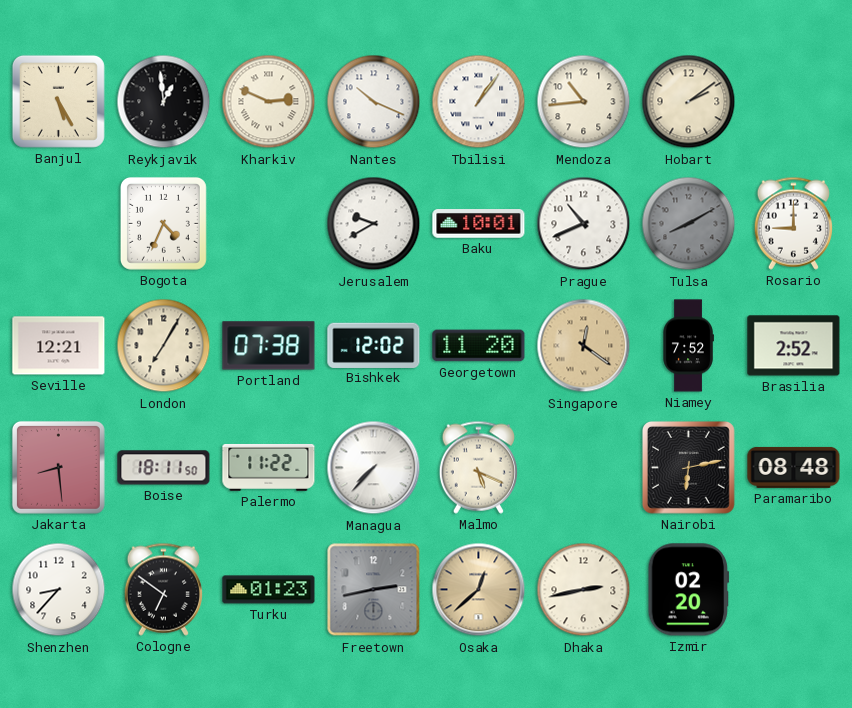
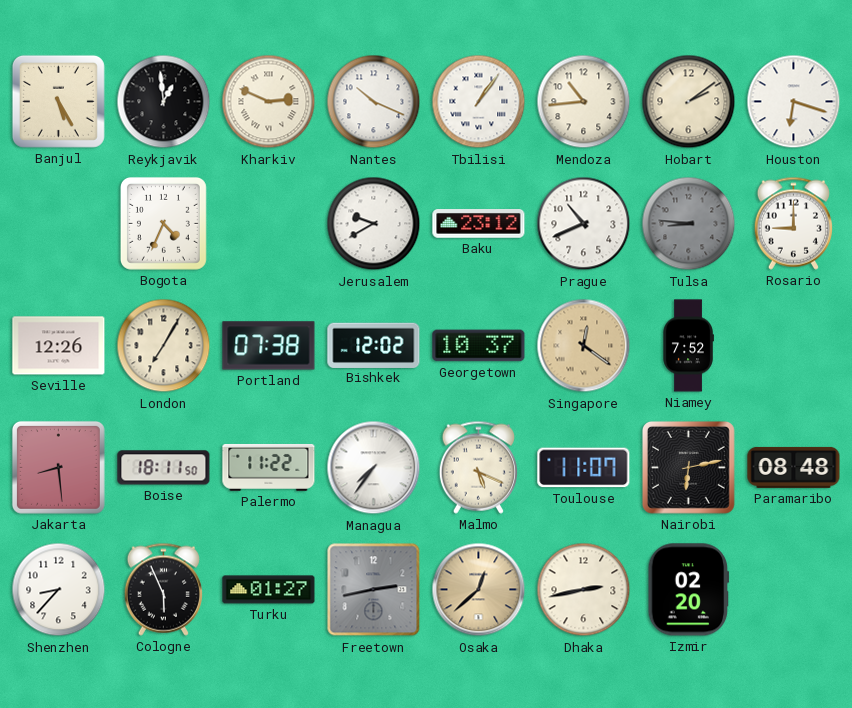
Houston: none -> 6:18
Baku: 10:01 -> 23:12
Tulsa: 8:10 -> 8:46
Seville: 12:21 -> 12:26
Georgetown: 11:20 -> 10:37
Brasilia: 2:52 -> none
Managua: 7:37 -> 7:36
Toulouse: none -> 11:07
Cologne: 6:51 -> 5:56
Turku: 01:23 -> 01:27
